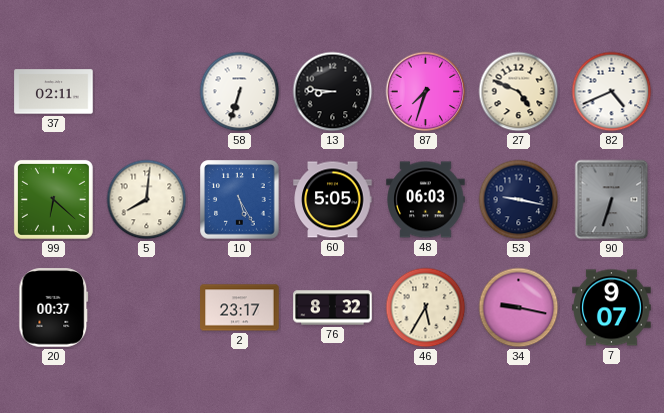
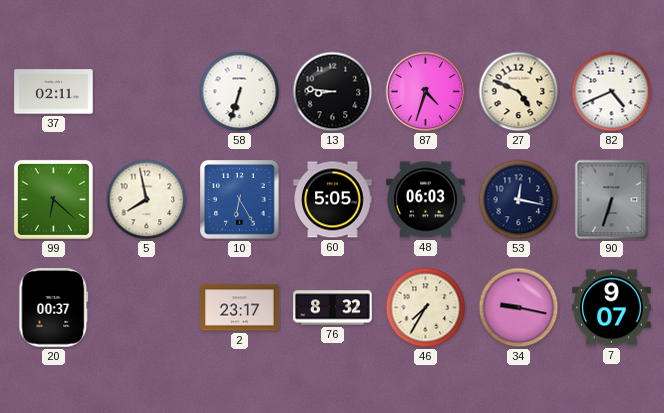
87: 7:33 -> 4:33
5: 8:01 -> 7:58
10: 5:25 -> 6:25
53: 9:17 -> 12:17
46: 5:35 -> 7:35
